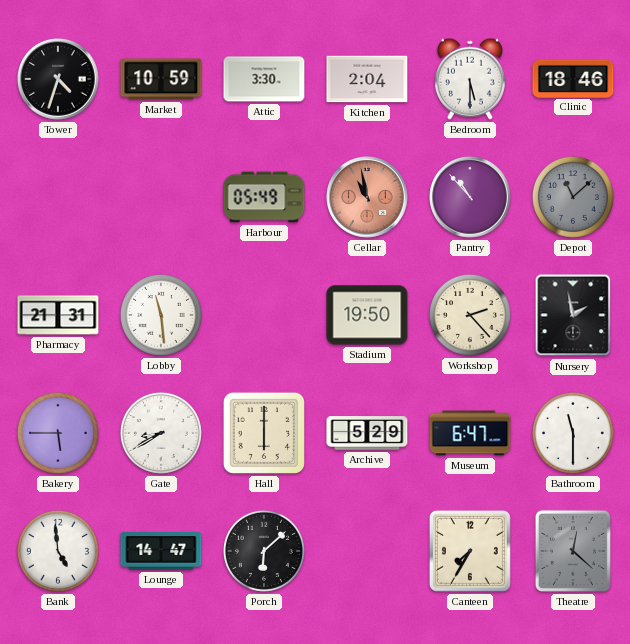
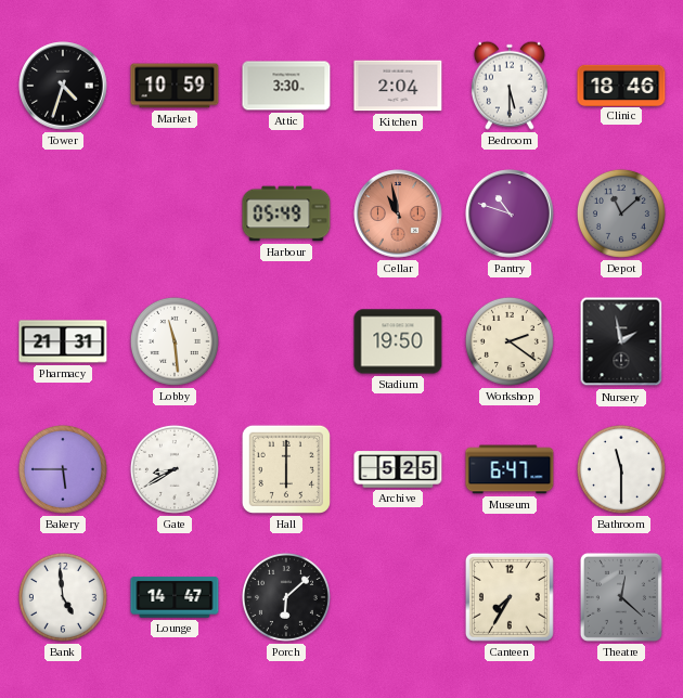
Pantry: 10:53 -> 10:48
Workshop: 2:23 -> 2:21
Archive: 5:29 -> 5:25
